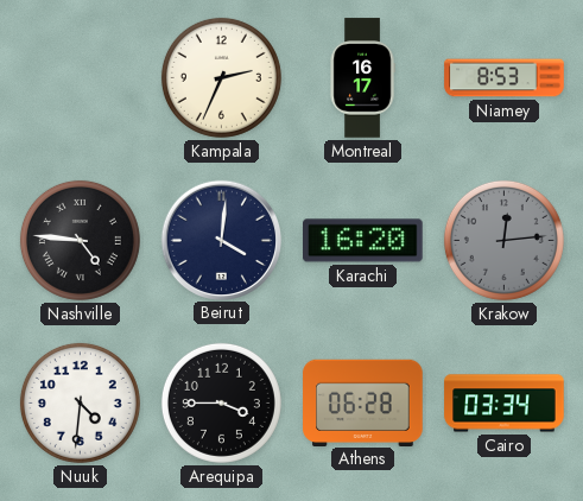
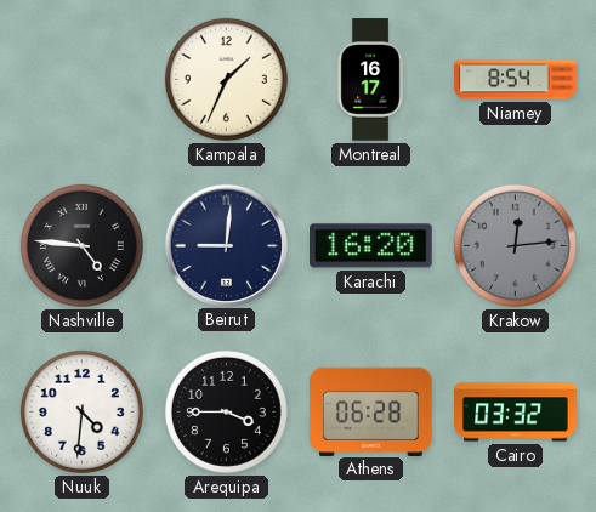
Kampala: 2:34 -> 1:34
Niamey: 8:53 -> 8:54
Beirut: 4:01 -> 9:01
Cairo: 03:34 -> 03:32
